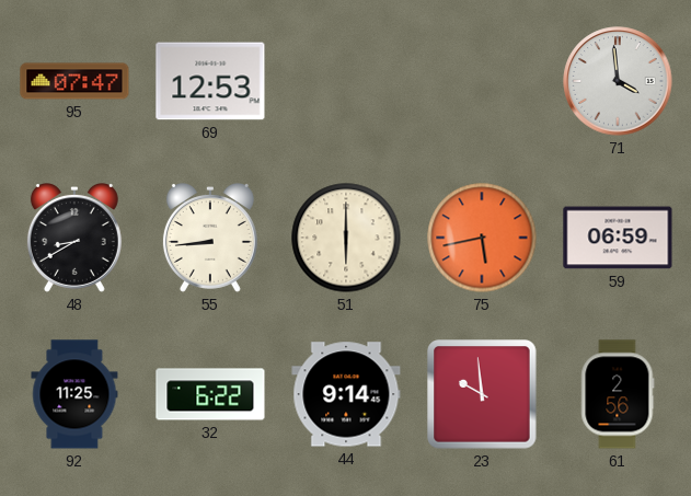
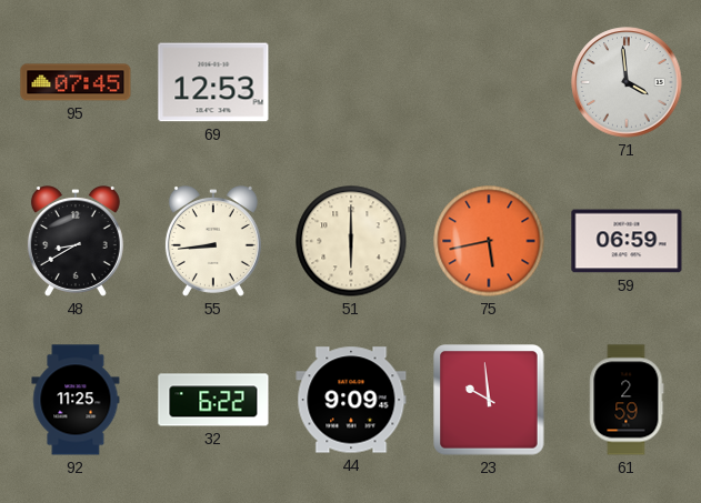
95: 07:47 -> 07:45
44: 9:14 -> 9:09
61: 2:56 -> 2:59
